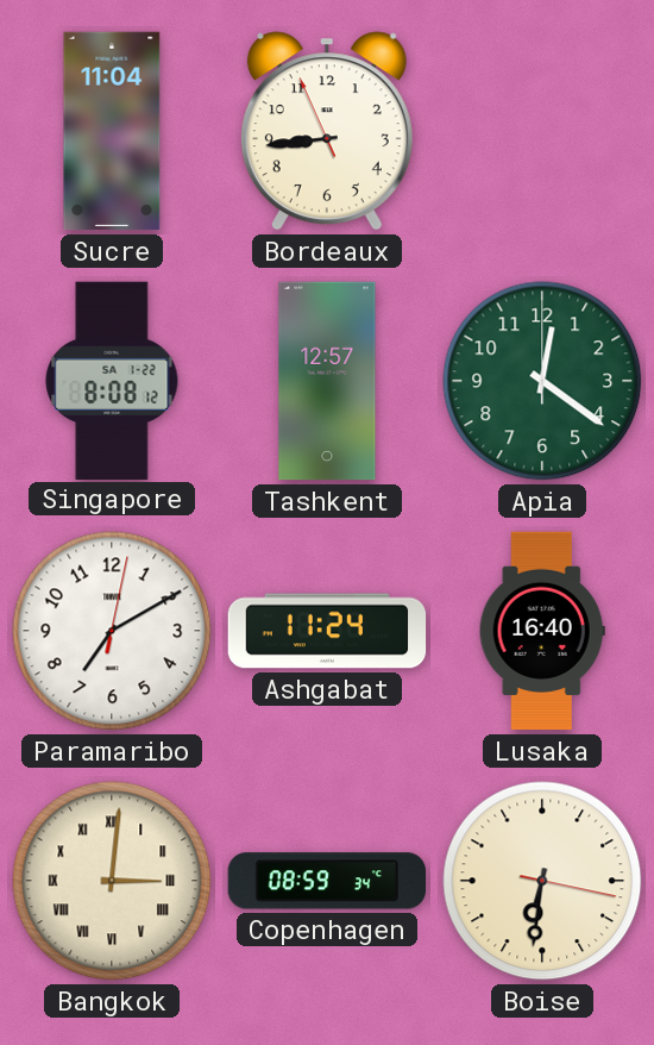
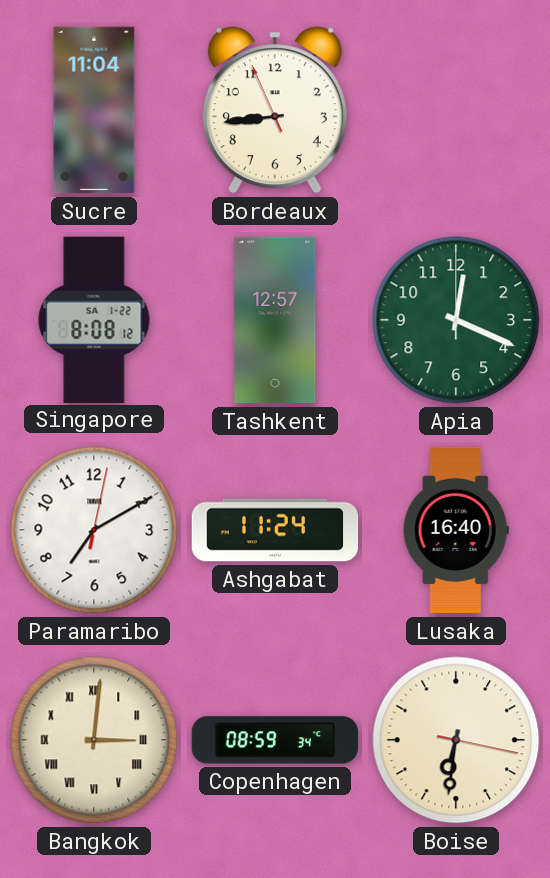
Apia: 12:21 -> 12:19
